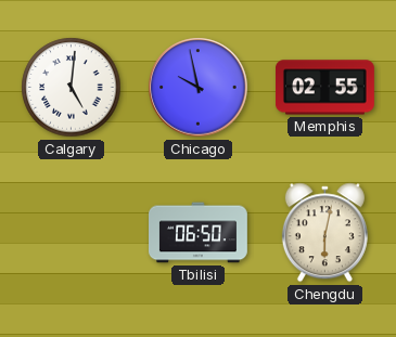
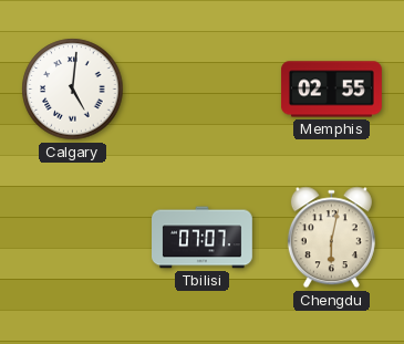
Chicago: 9:58 -> none
Tbilisi: 06:50 -> 07:07
